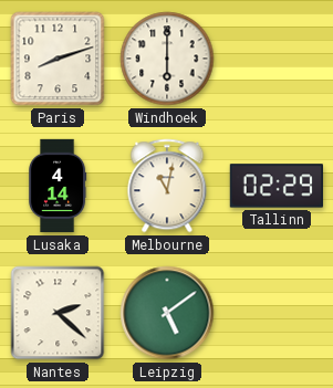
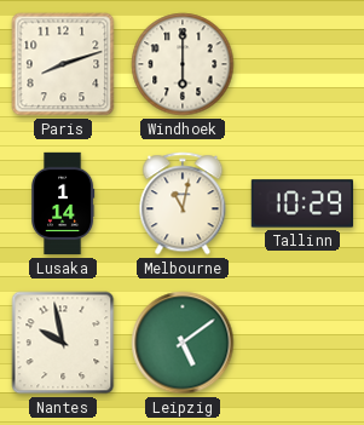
Lusaka: 4:14 -> 1:14
Tallinn: 02:29 -> 10:29
Nantes: 2:22 -> 9:58
